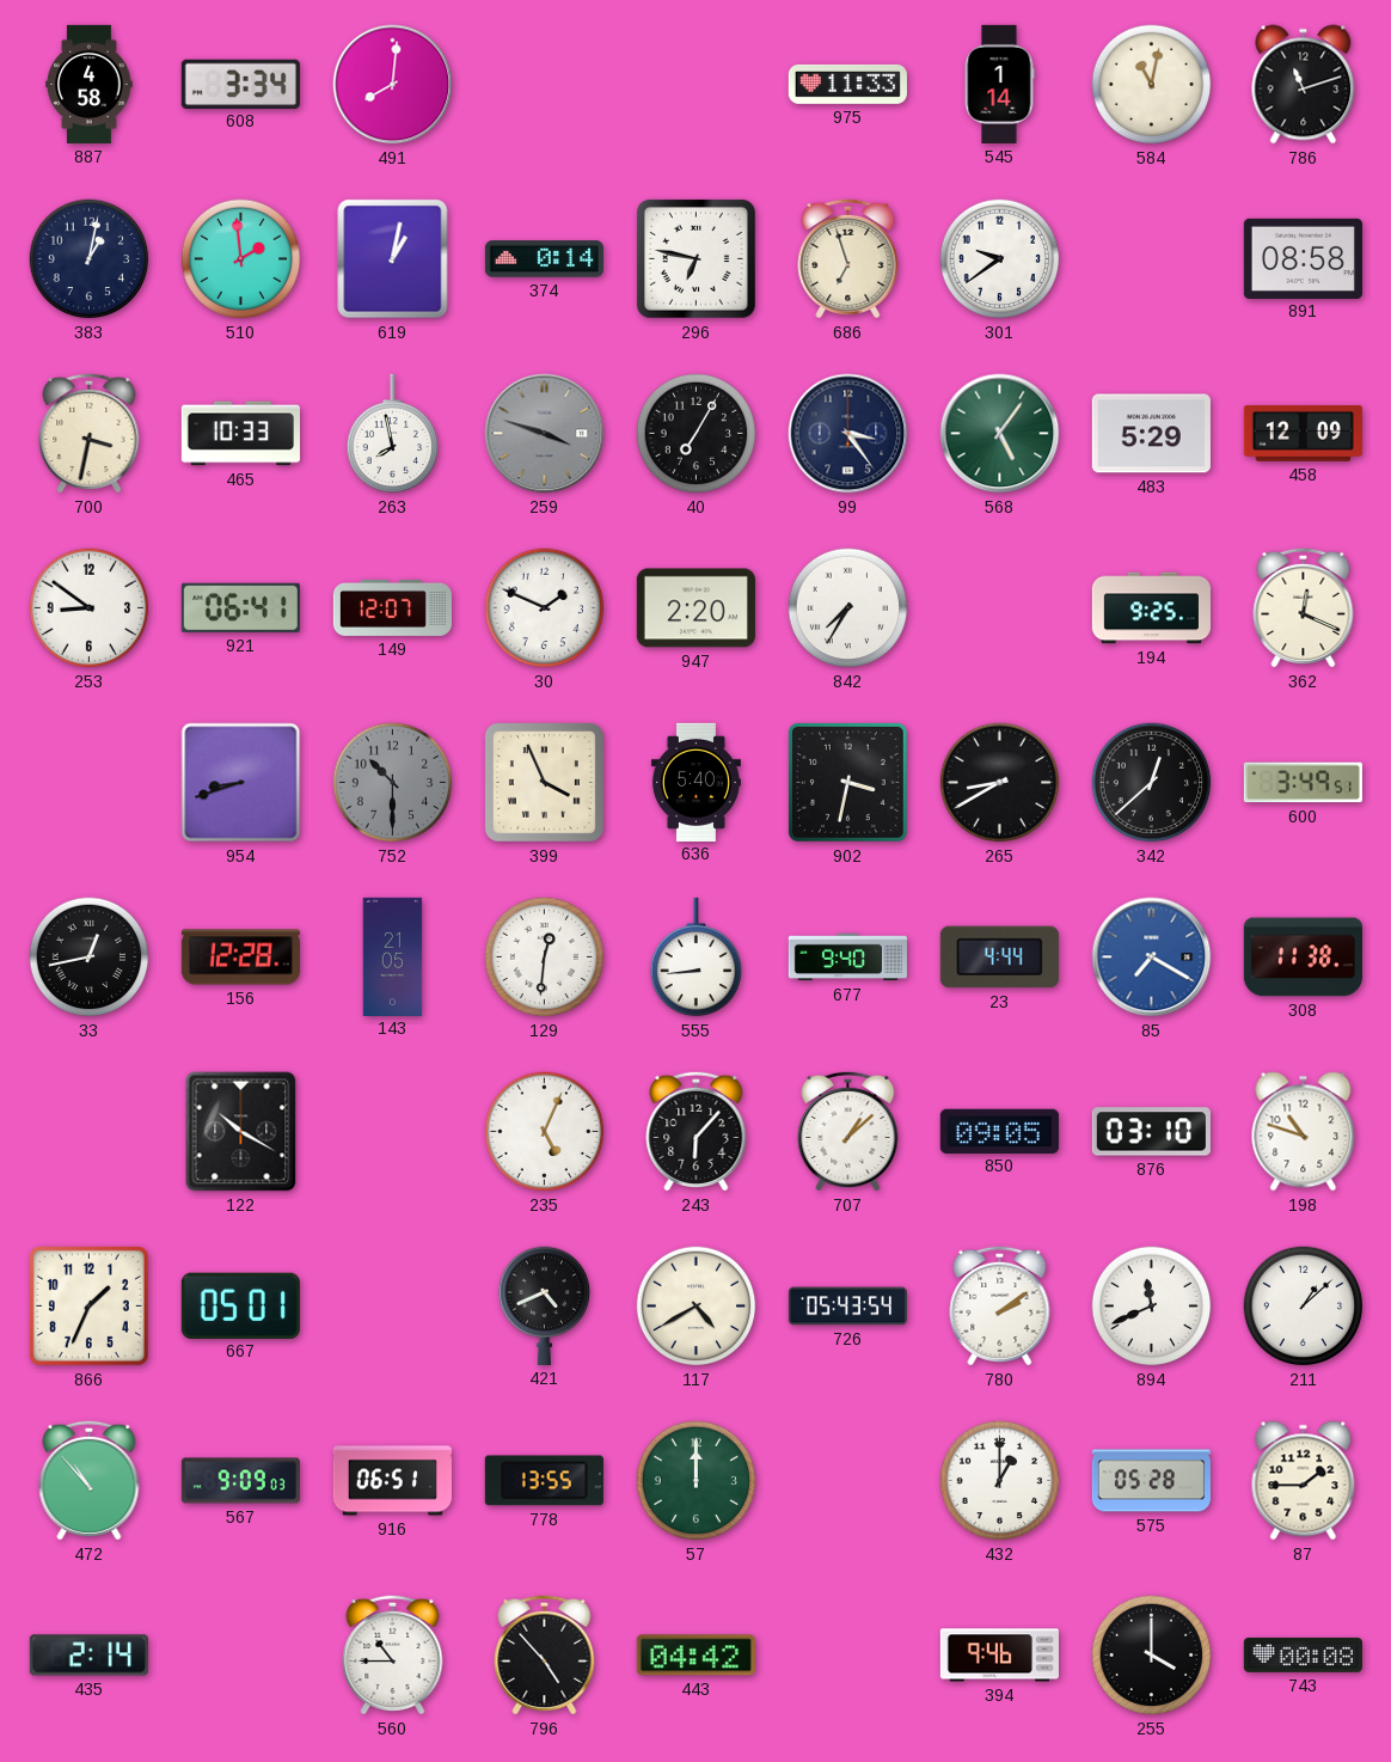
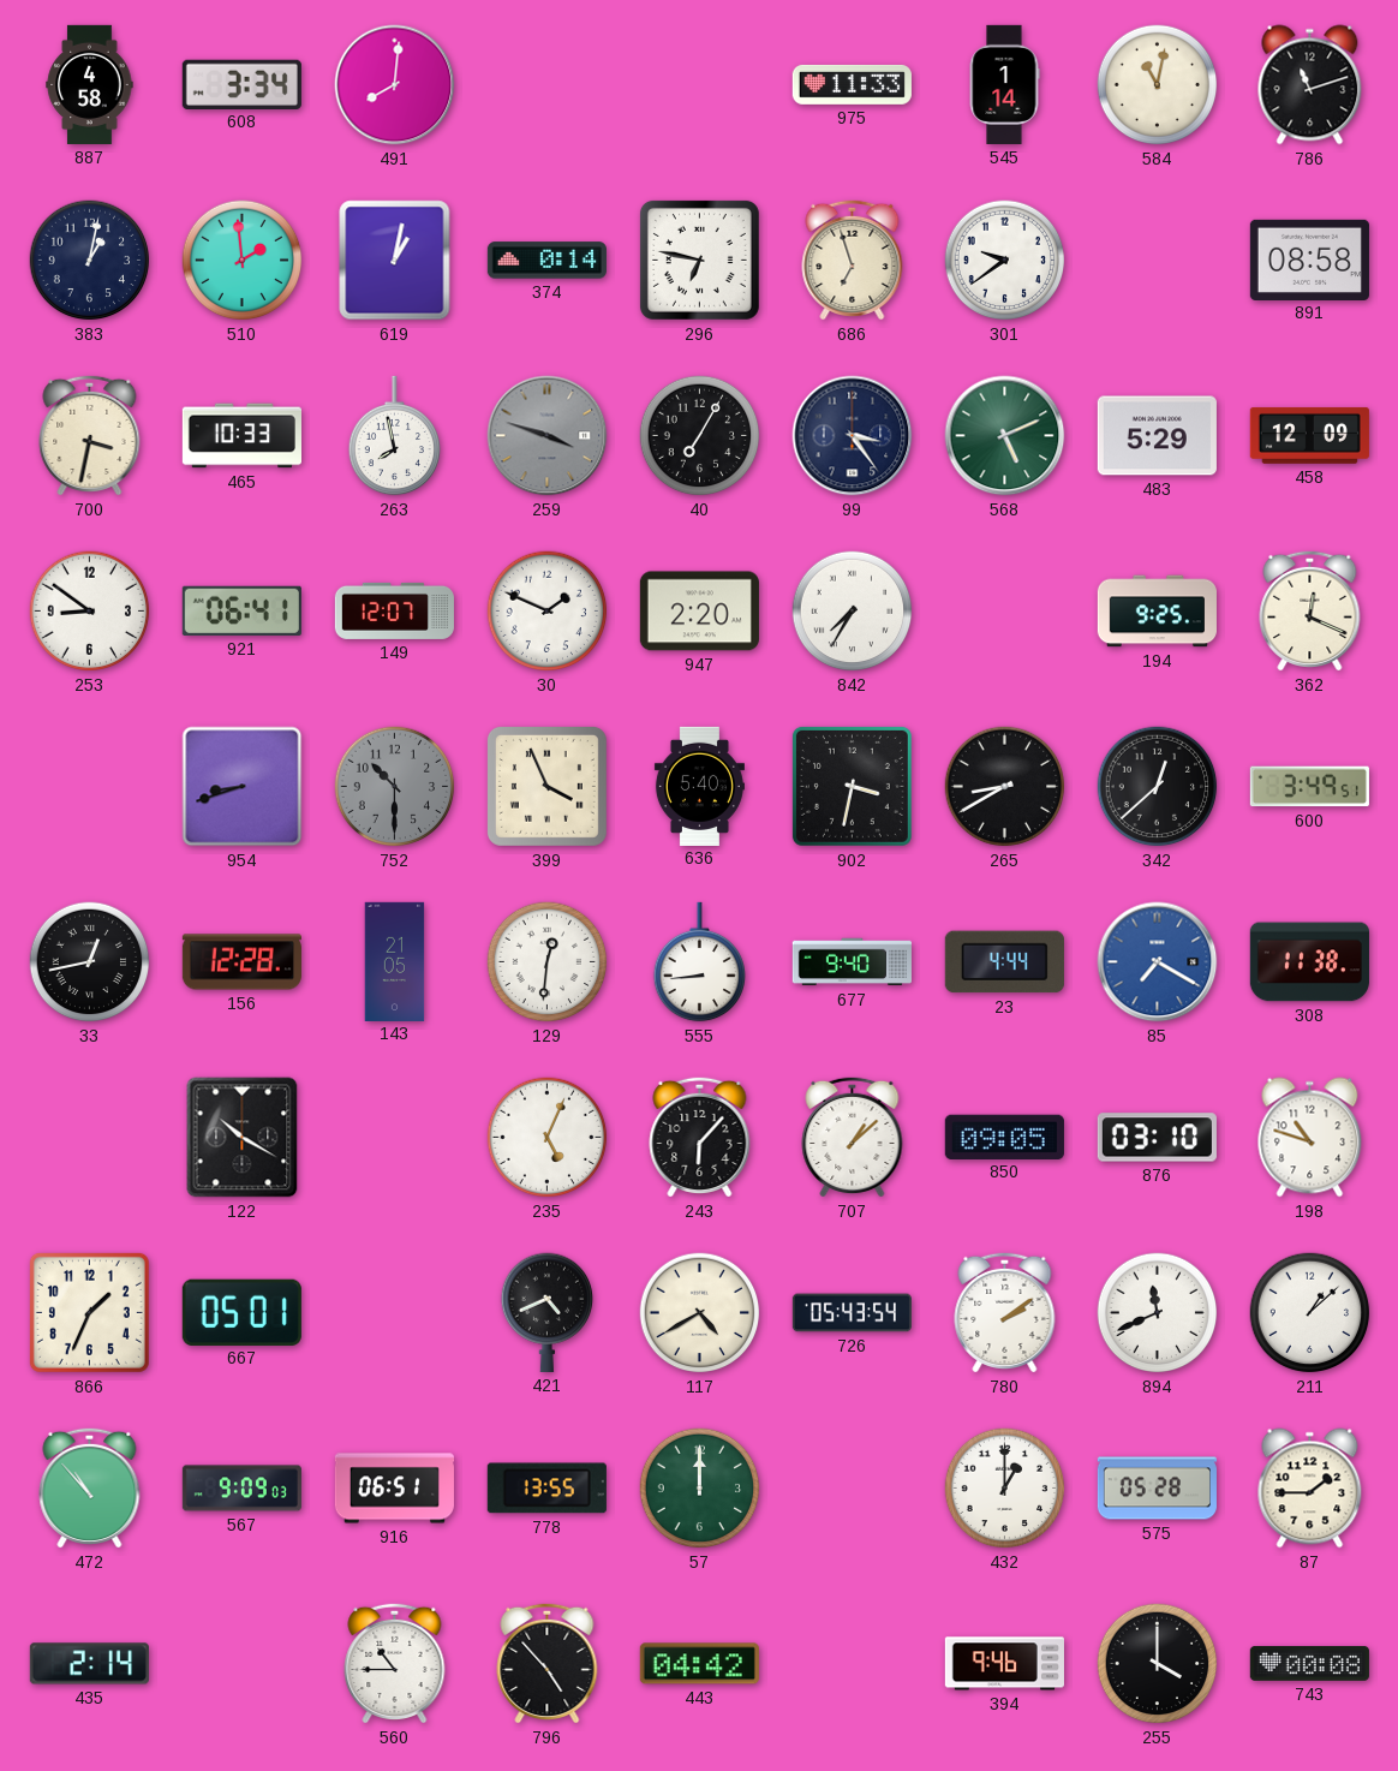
568: 5:06 -> 5:11
